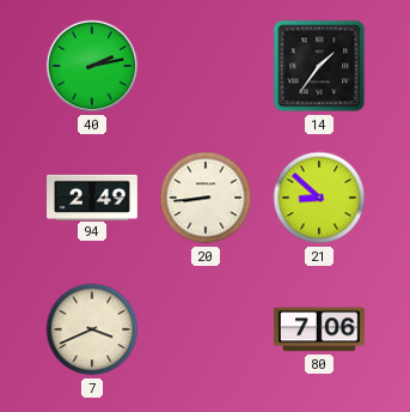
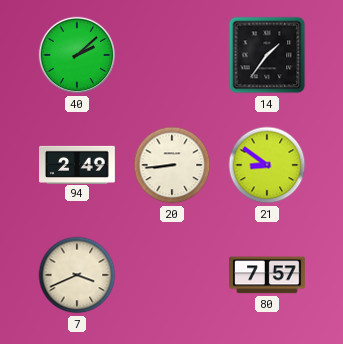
40: 2:13 -> 2:08
21: 8:52 -> 8:51
80: 7:06 -> 7:57
